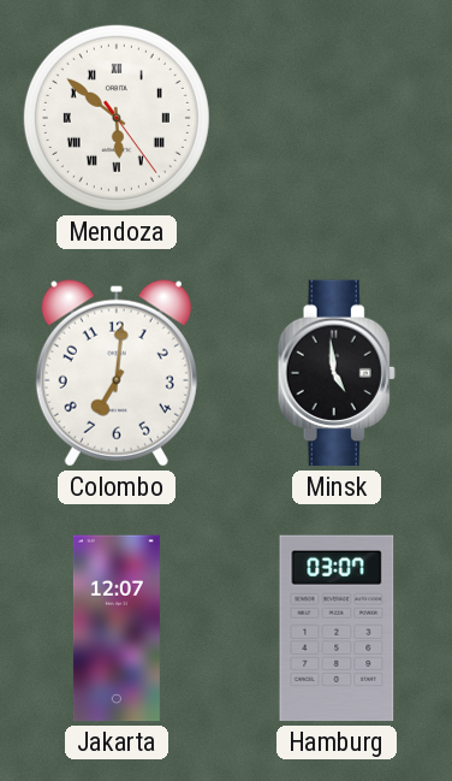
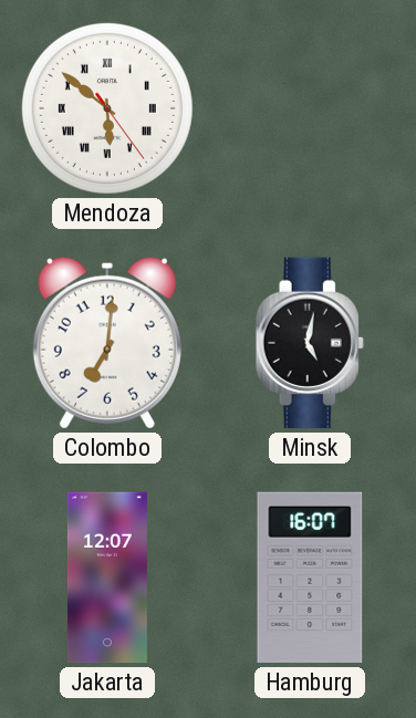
Minsk: 4:59 -> 5:02
Hamburg: 03:07 -> 16:07
